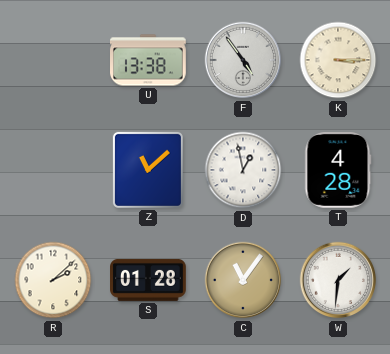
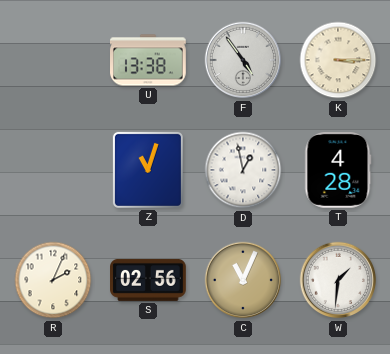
Z: 11:08 -> 11:03
R: 2:08 -> 2:04
S: 01:28 -> 02:56
C: 11:06 -> 11:04
